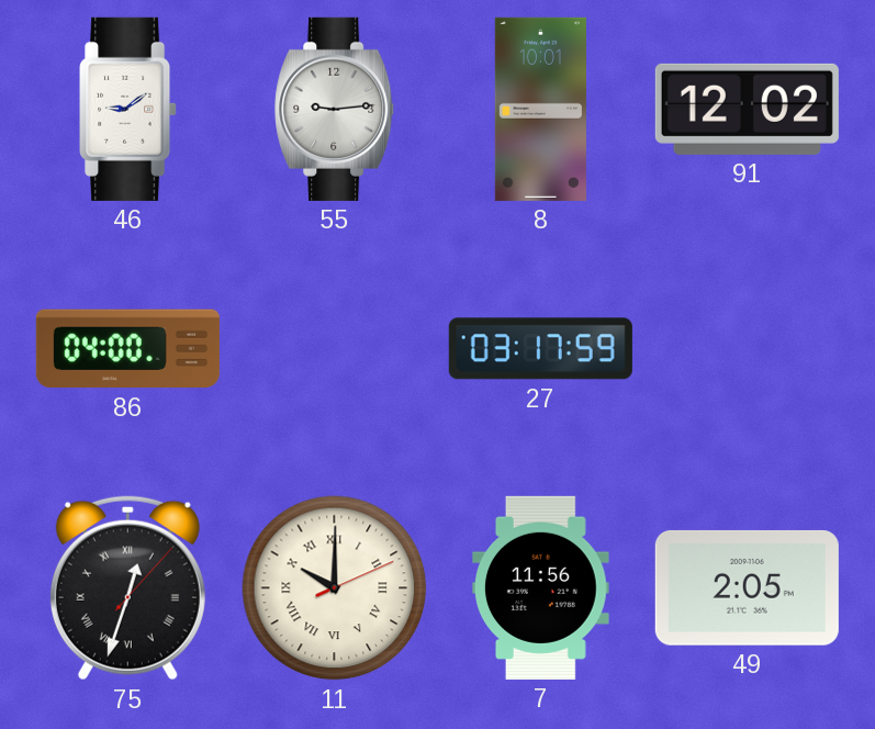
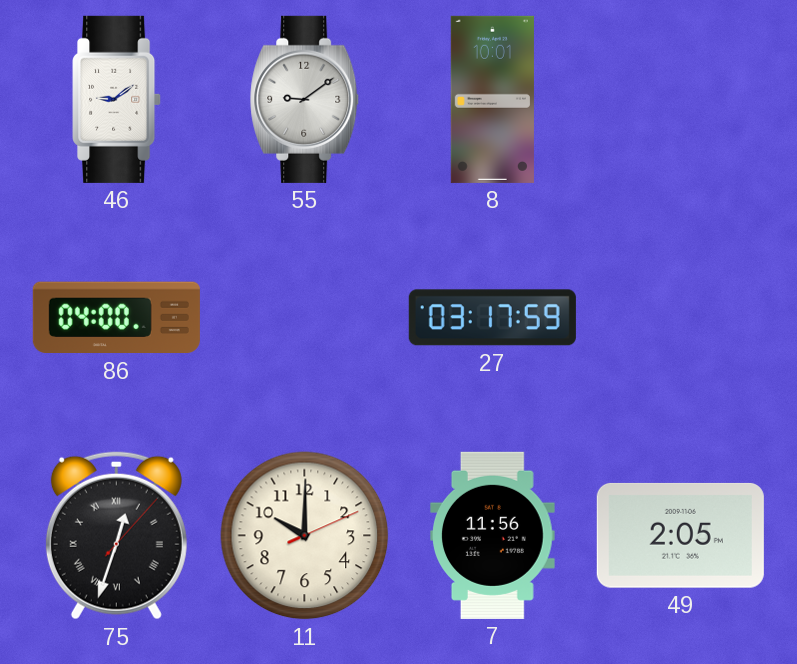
55: 9:14 -> 9:09
91: 12:02 -> none
11 numerals: Roman -> Arabic
